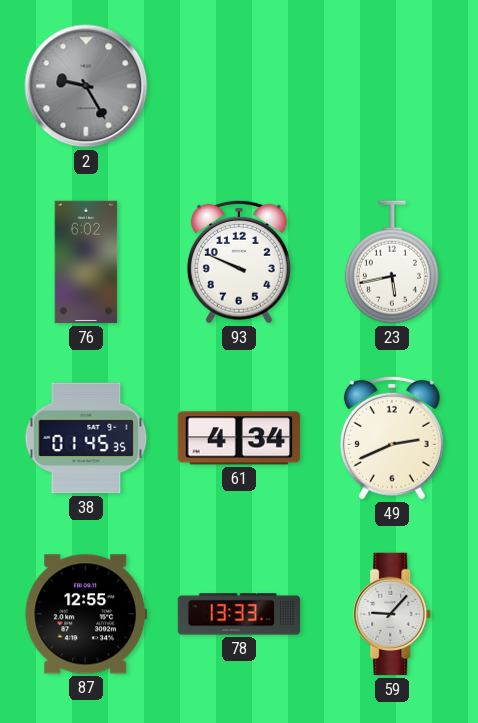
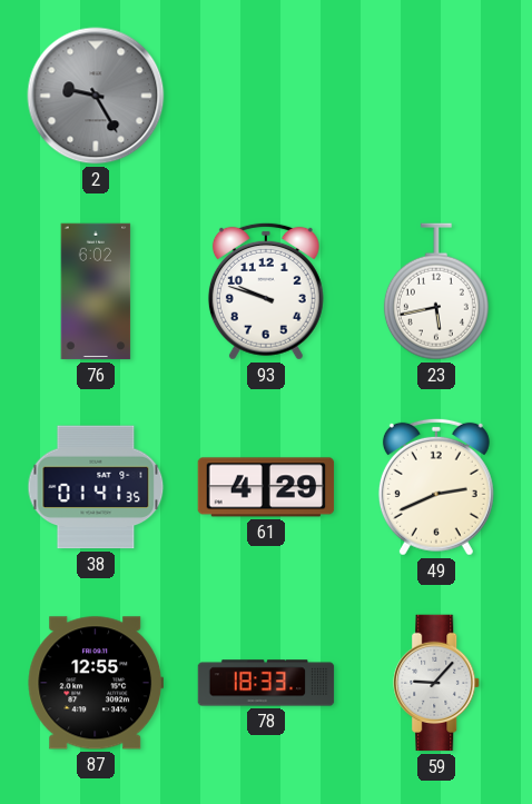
93: 9:49 -> 9:48
38: 01:45 -> 01:41
61: 4:34 -> 4:29
78: 13:33 -> 18:33
